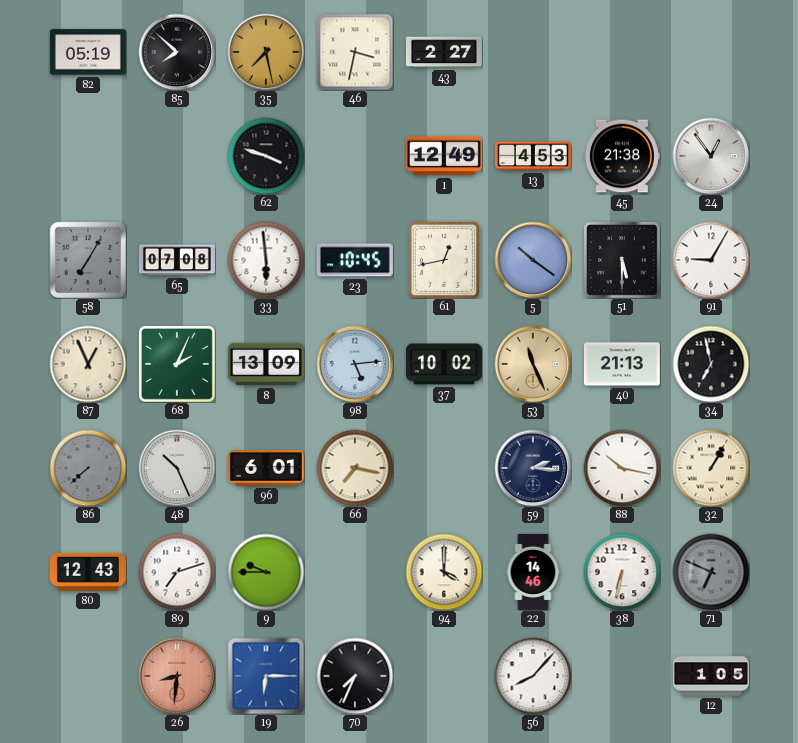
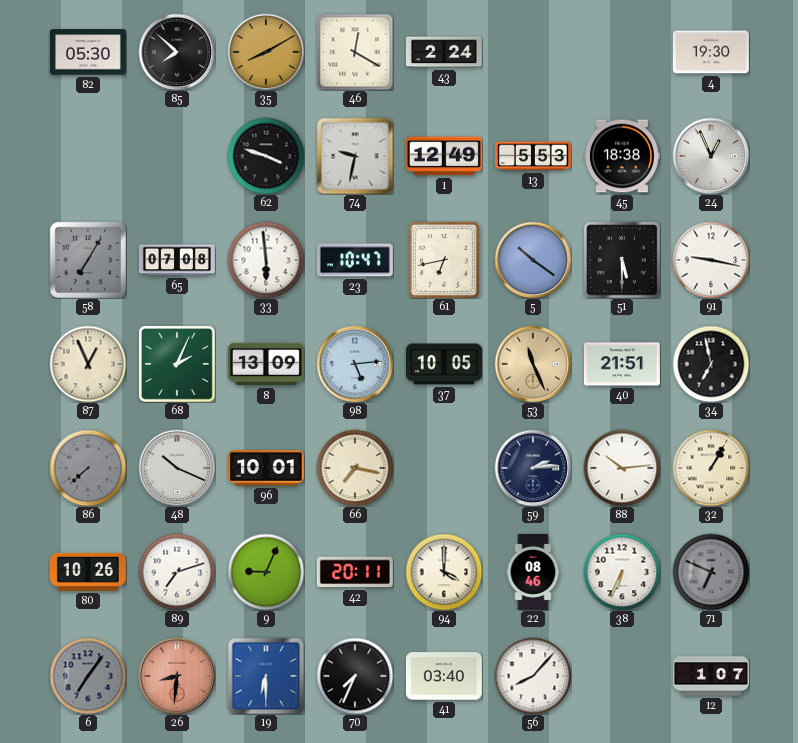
82: 05:19 -> 05:30
35: 7:28 -> 8:10
46: 3:32 -> 12:20
43: 2:27 -> 2:24
4: none -> 19:30
74: none -> 9:32
13: 4:53 -> 5:53
45: 21:38 -> 18:38
24: 12:54 -> 12:56
23: 10:45 -> 10:47
61: 12:43 -> 6:43
91: 9:05 -> 9:17
37: 10:02 -> 10:05
40: 21:13 -> 21:51
48: 10:26 -> 10:19
96: 6:01 -> 10:01
59: 2:16 -> 2:14
88: 10:17 -> 10:14
80: 12:43 -> 10:26
9: 9:45 -> 9:04
42: none -> 20:11
22: 14:46 -> 08:46
38: 6:32 -> 6:34
6: none -> 7:06
19: 6:15 -> 6:30
41: none -> 03:40
12: 1:05 -> 1:07
